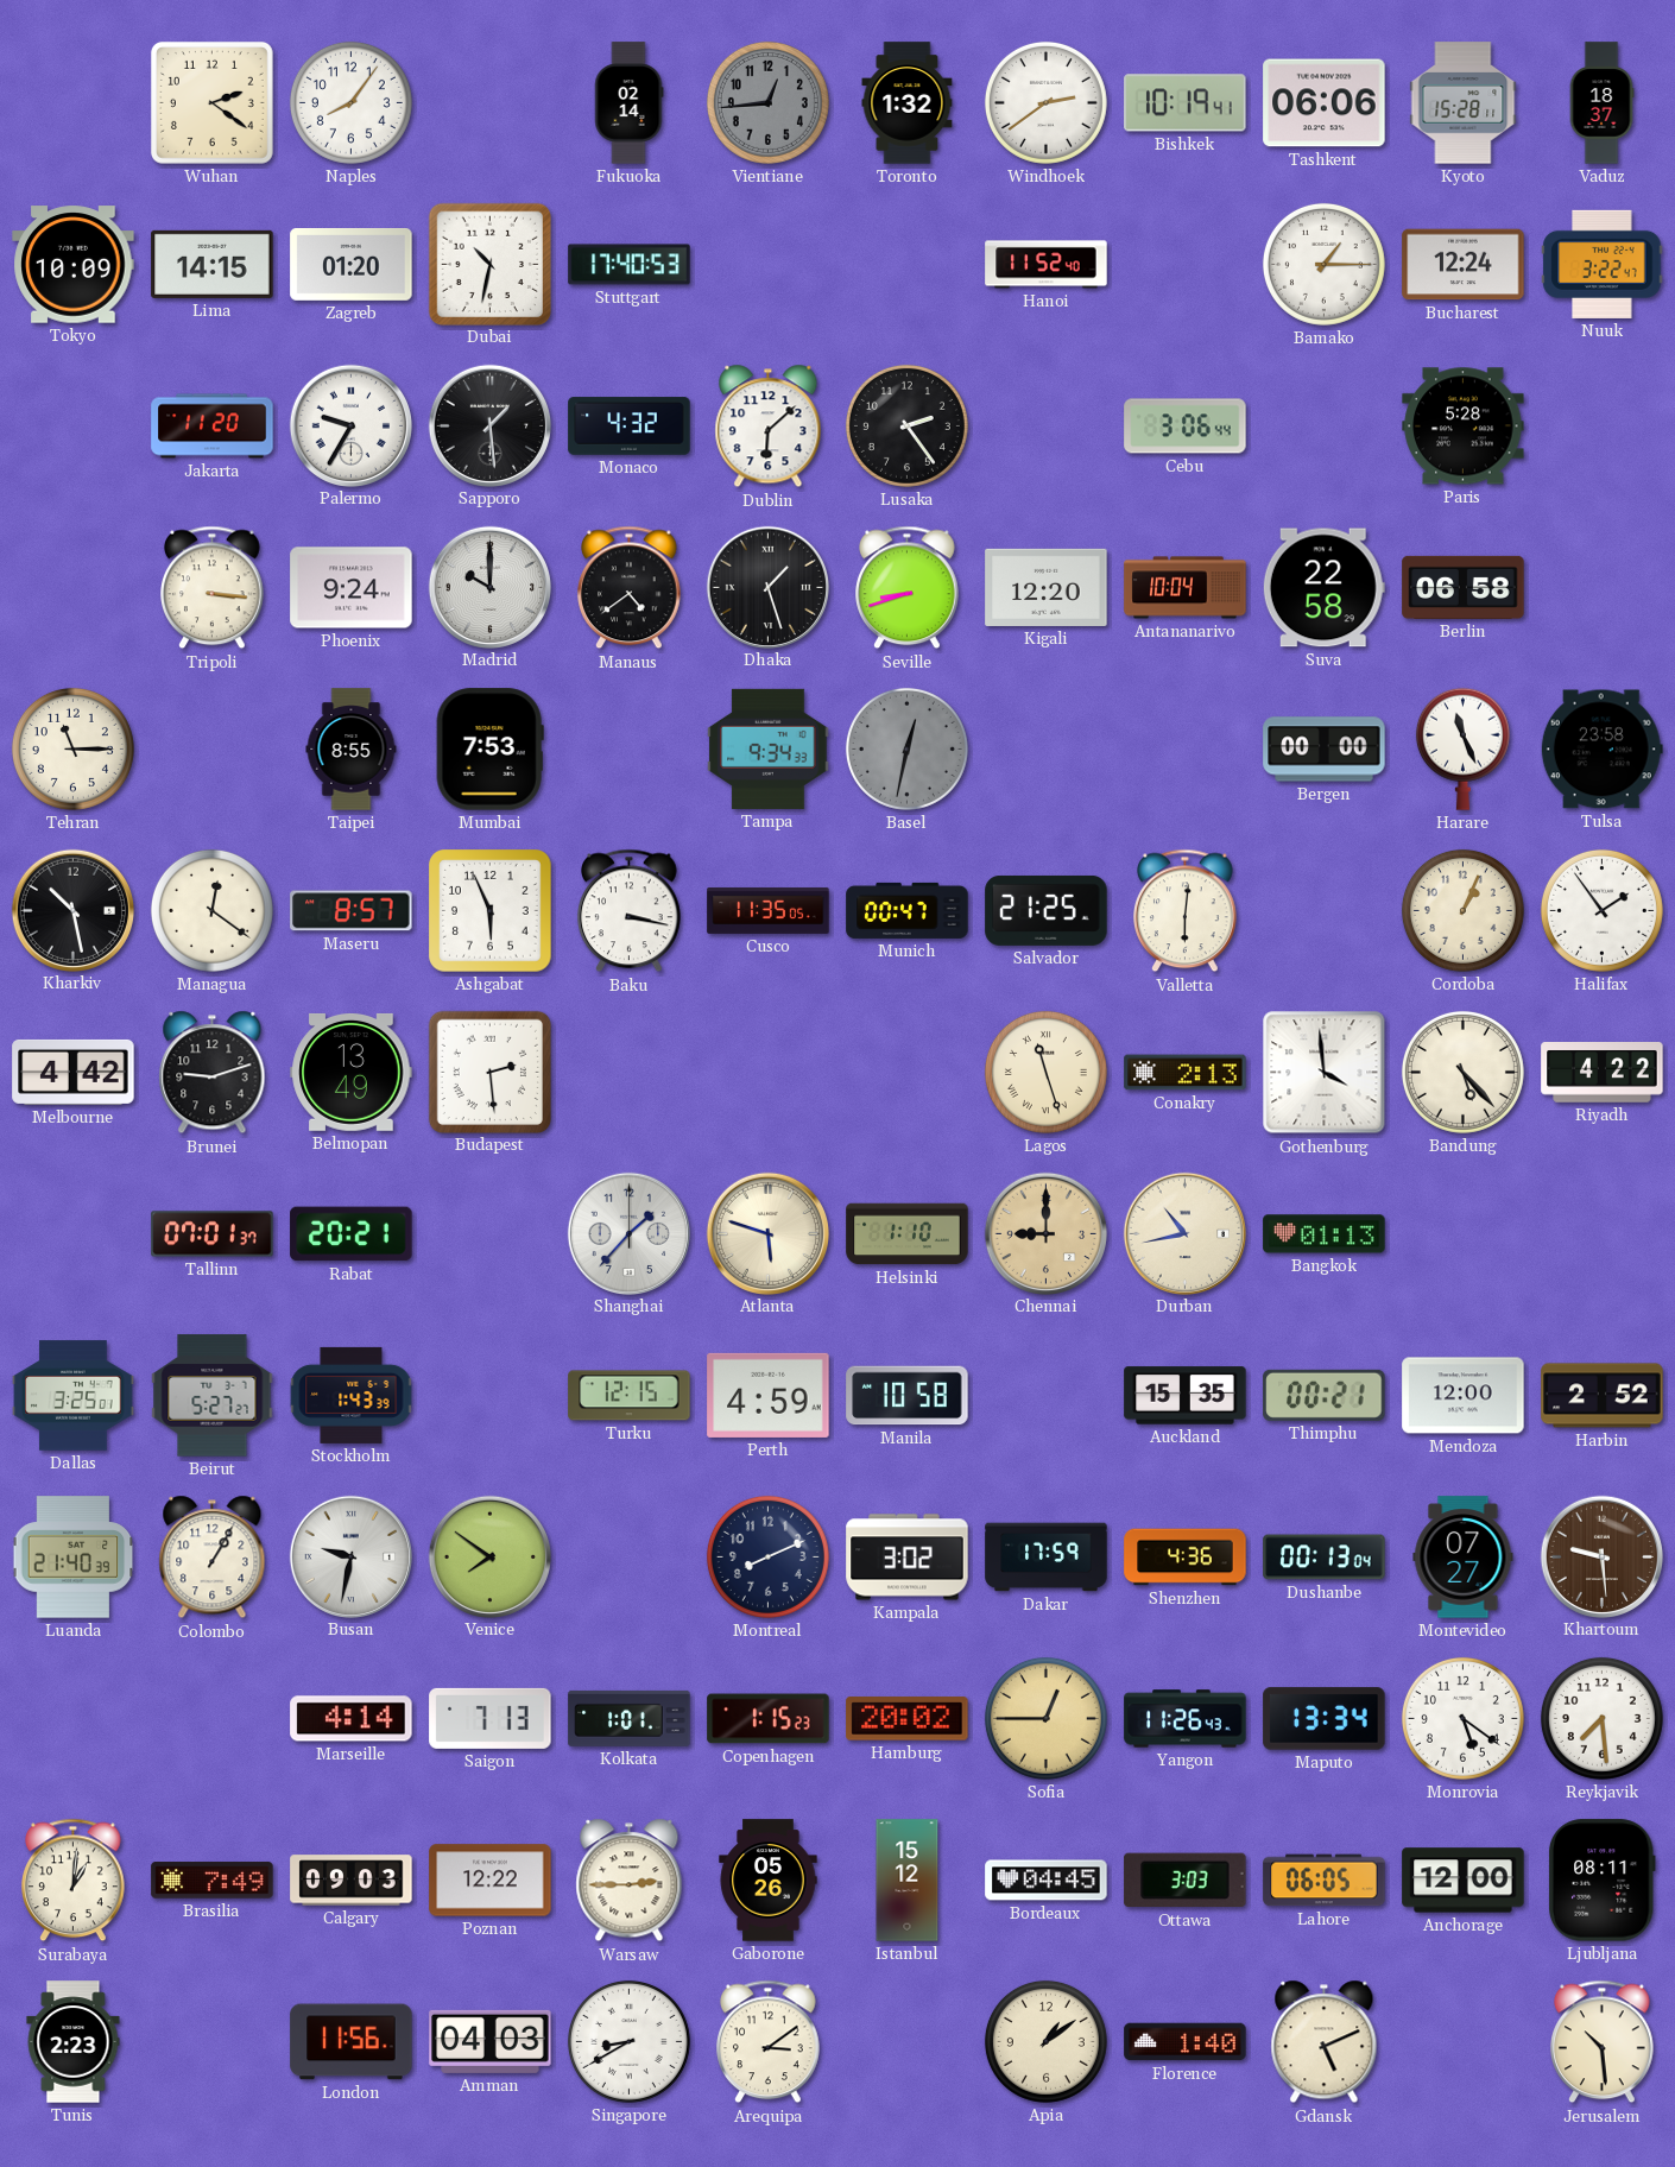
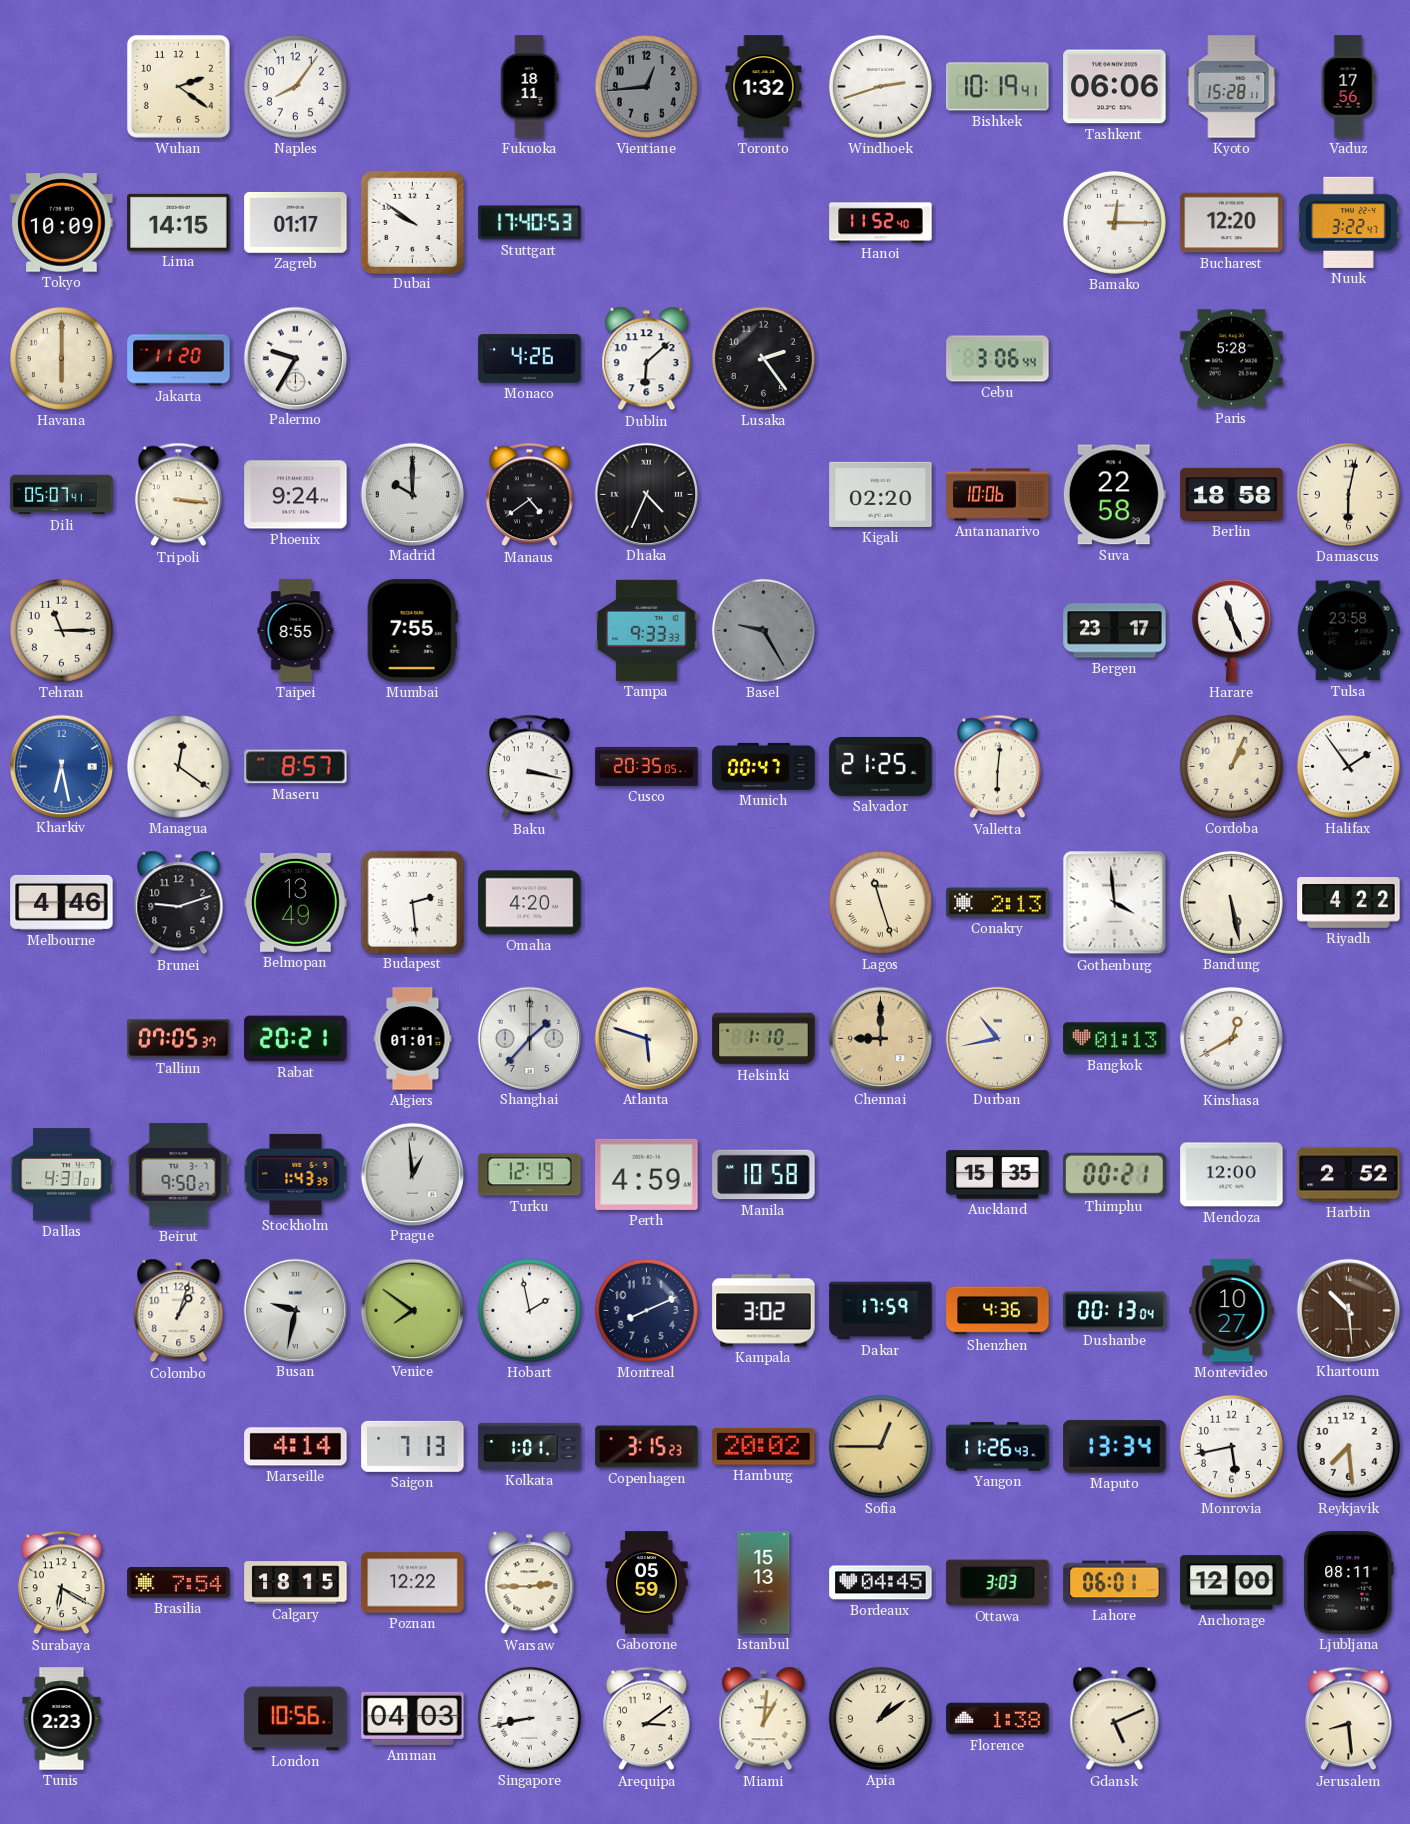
Fukuoka: 02:14 -> 18:11
Windhoek: 2:39 -> 2:42
Vaduz: 18:37 -> 17:56
Zagreb: 01:20 -> 01:17
Dubai: 10:32 -> 9:51
Bamako: 1:15 -> 12:15
Bucharest: 12:24 -> 12:20
Havana: none -> 6:00
Sapporo: 1:29 -> none
Monaco: 4:32 -> 4:26
Dili: none -> 05:07
Dhaka: 1:27 -> 4:34
Seville: 8:42 -> none
Kigali: 12:20 -> 02:20
Antananarivo: 10:04 -> 10:06
Berlin: 06:58 -> 18:58
Damascus: none -> 6:02
Mumbai: 7:53 -> 7:55
Tampa: 9:34 -> 9:33
Basel: 12:32 -> 9:25
Bergen: 00:00 -> 23:17
Kharkiv: 10:28 -> 6:28
Kharkiv dial: black -> blue
Ashgabat: 5:56 -> none
Cusco: 11:35 -> 20:35
Melbourne: 4:42 -> 4:46
Omaha: none -> 4:20
Bandung: 5:23 -> 5:28
Tallinn: 07:01 -> 07:05
Algiers: none -> 01:01
Kinshasa: none -> 12:40
Dallas: 3:25 -> 4:31
Beirut: 5:27 -> 9:50
Prague: none -> 12:59
Turku: 12:15 -> 12:19
Luanda: 21:40 -> none
Colombo: 1:05 -> 1:03
Hobart: none -> 1:58
Montevideo: 07:27 -> 10:27
Khartoum: 9:29 -> 10:29
Copenhagen: 1:15 -> 3:15
Monrovia: 5:21 -> 5:43
Surabaya: 1:01 -> 6:20
Brasilia: 7:49 -> 7:54
Calgary: 09:03 -> 18:15
Gaborone: 05:26 -> 05:59
Istanbul: 15:12 -> 15:13
Lahore: 06:05 -> 06:01
London: 11:56 -> 10:56
Singapore: 8:40 -> 8:43
Miami: none -> 1:01
Florence: 1:40 -> 1:38
Jerusalem: 10:29 -> 8:29
